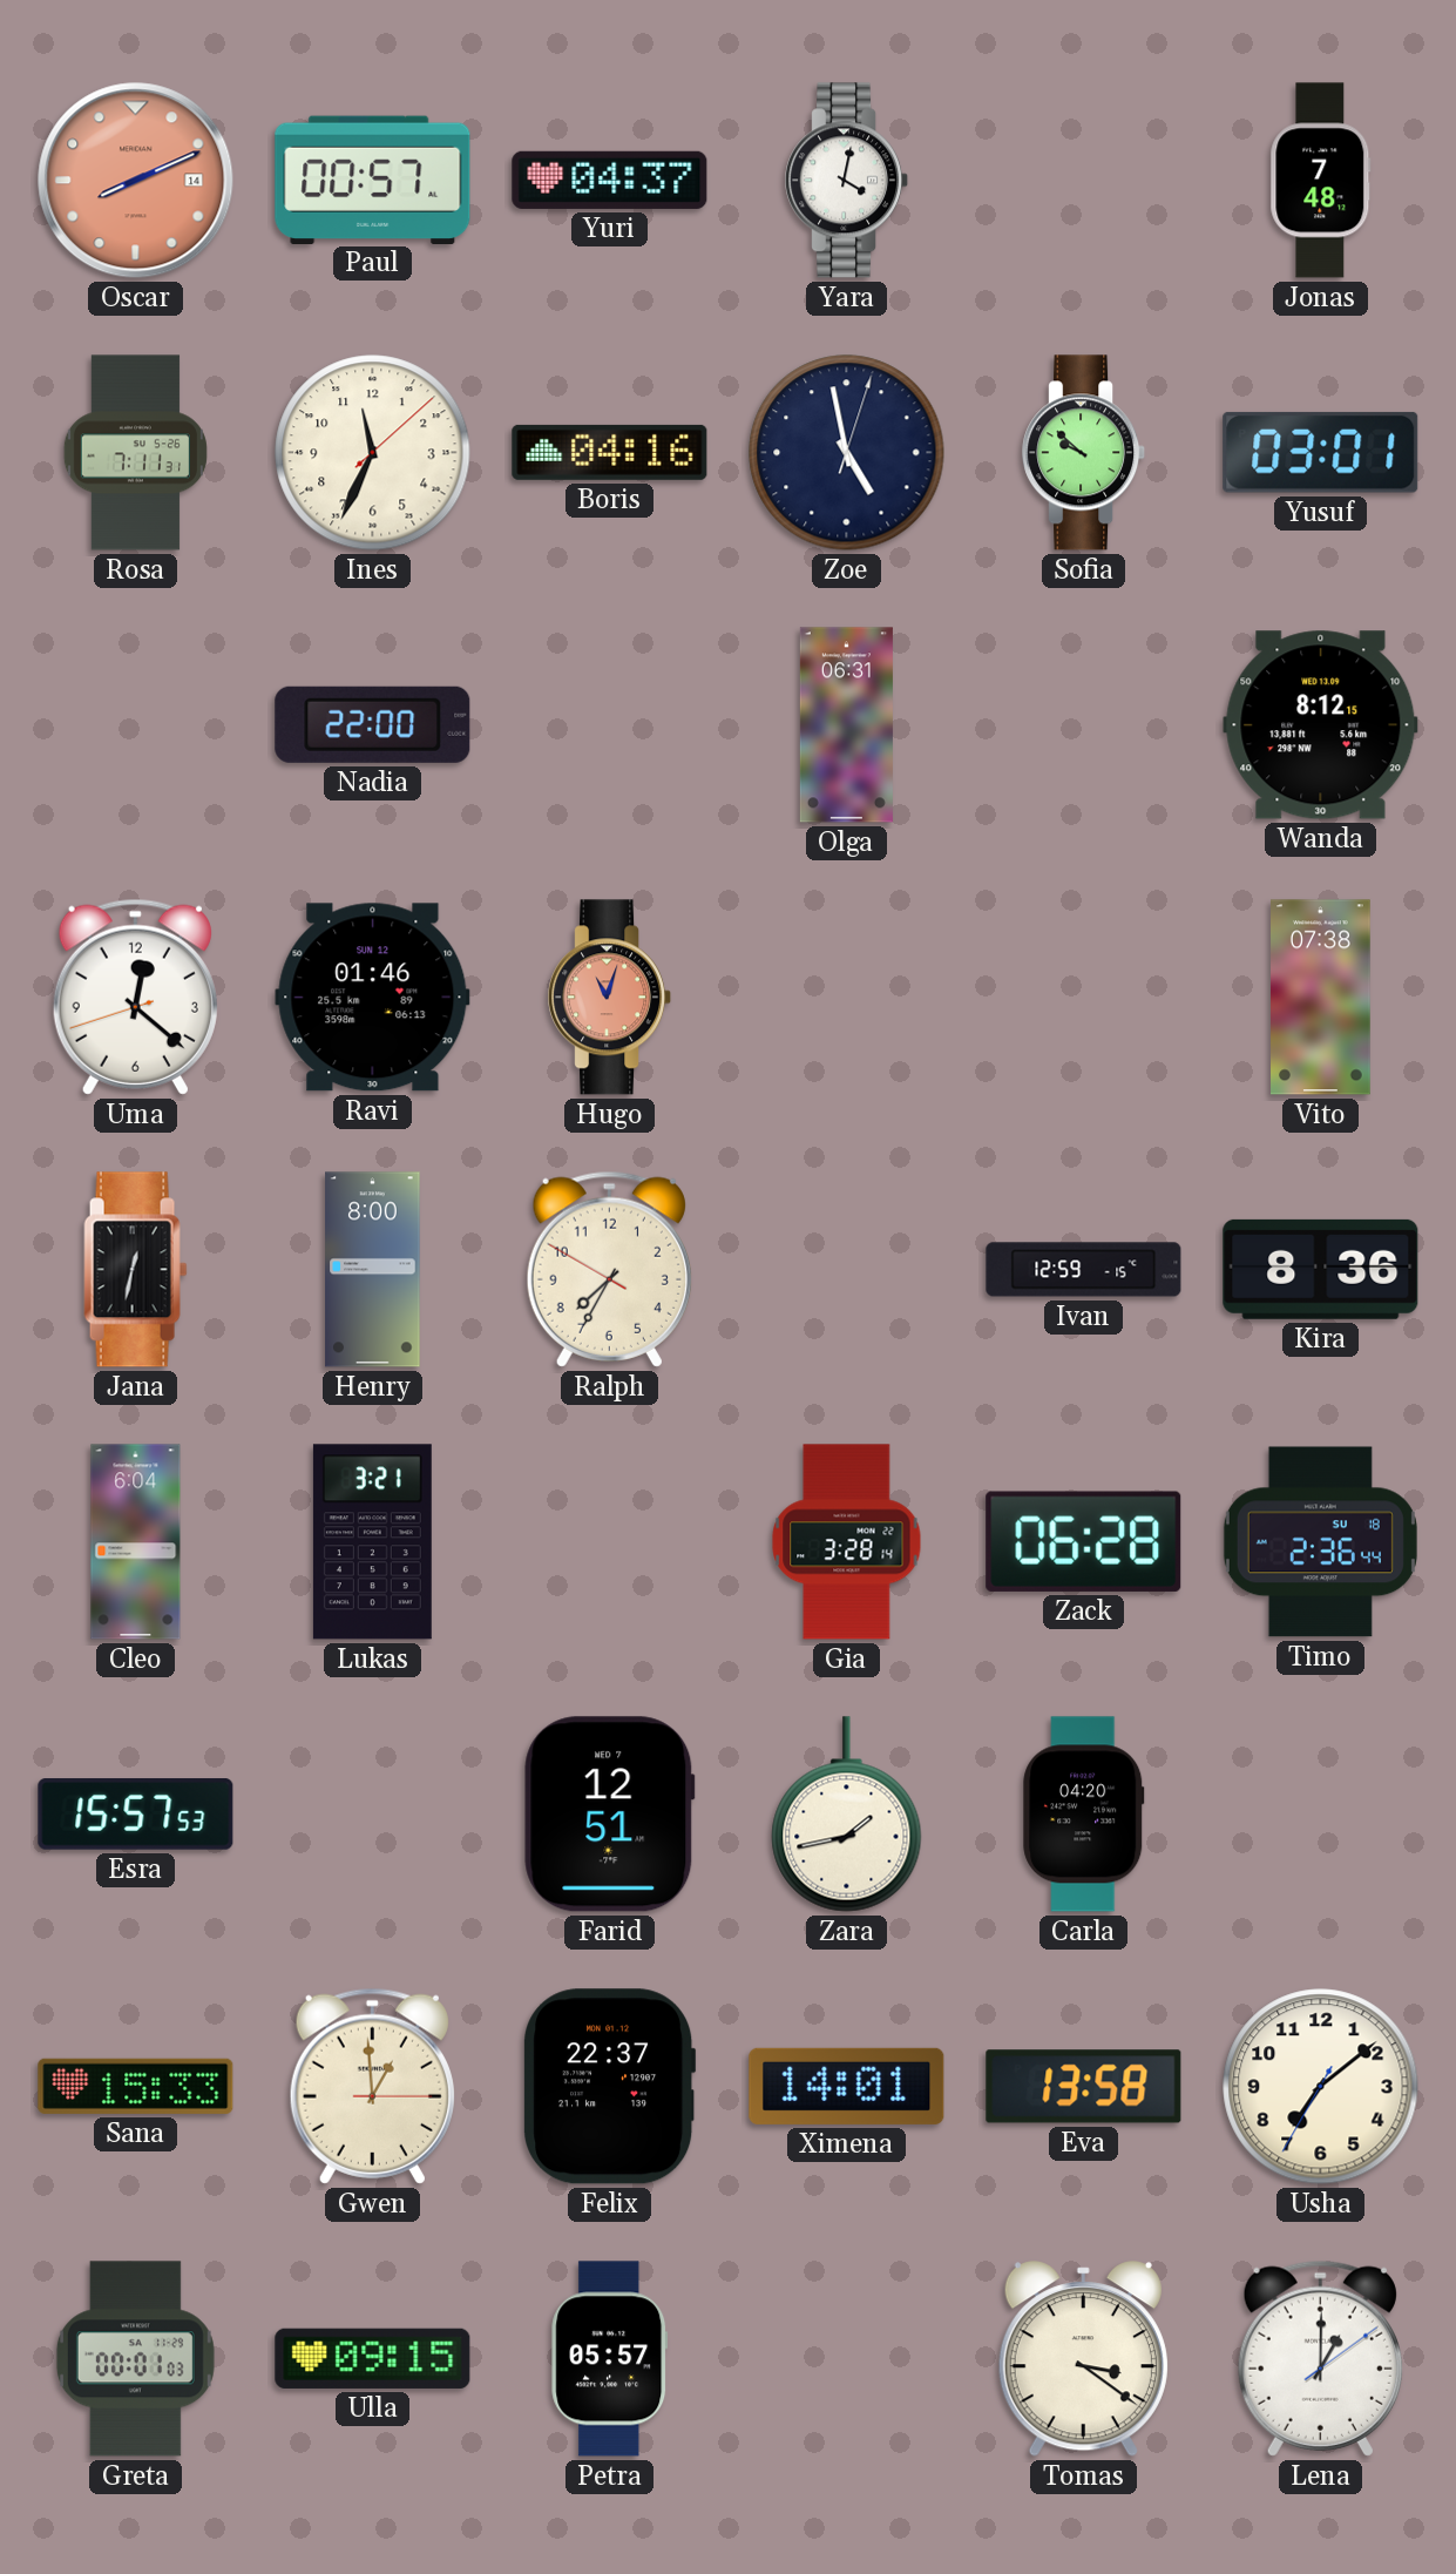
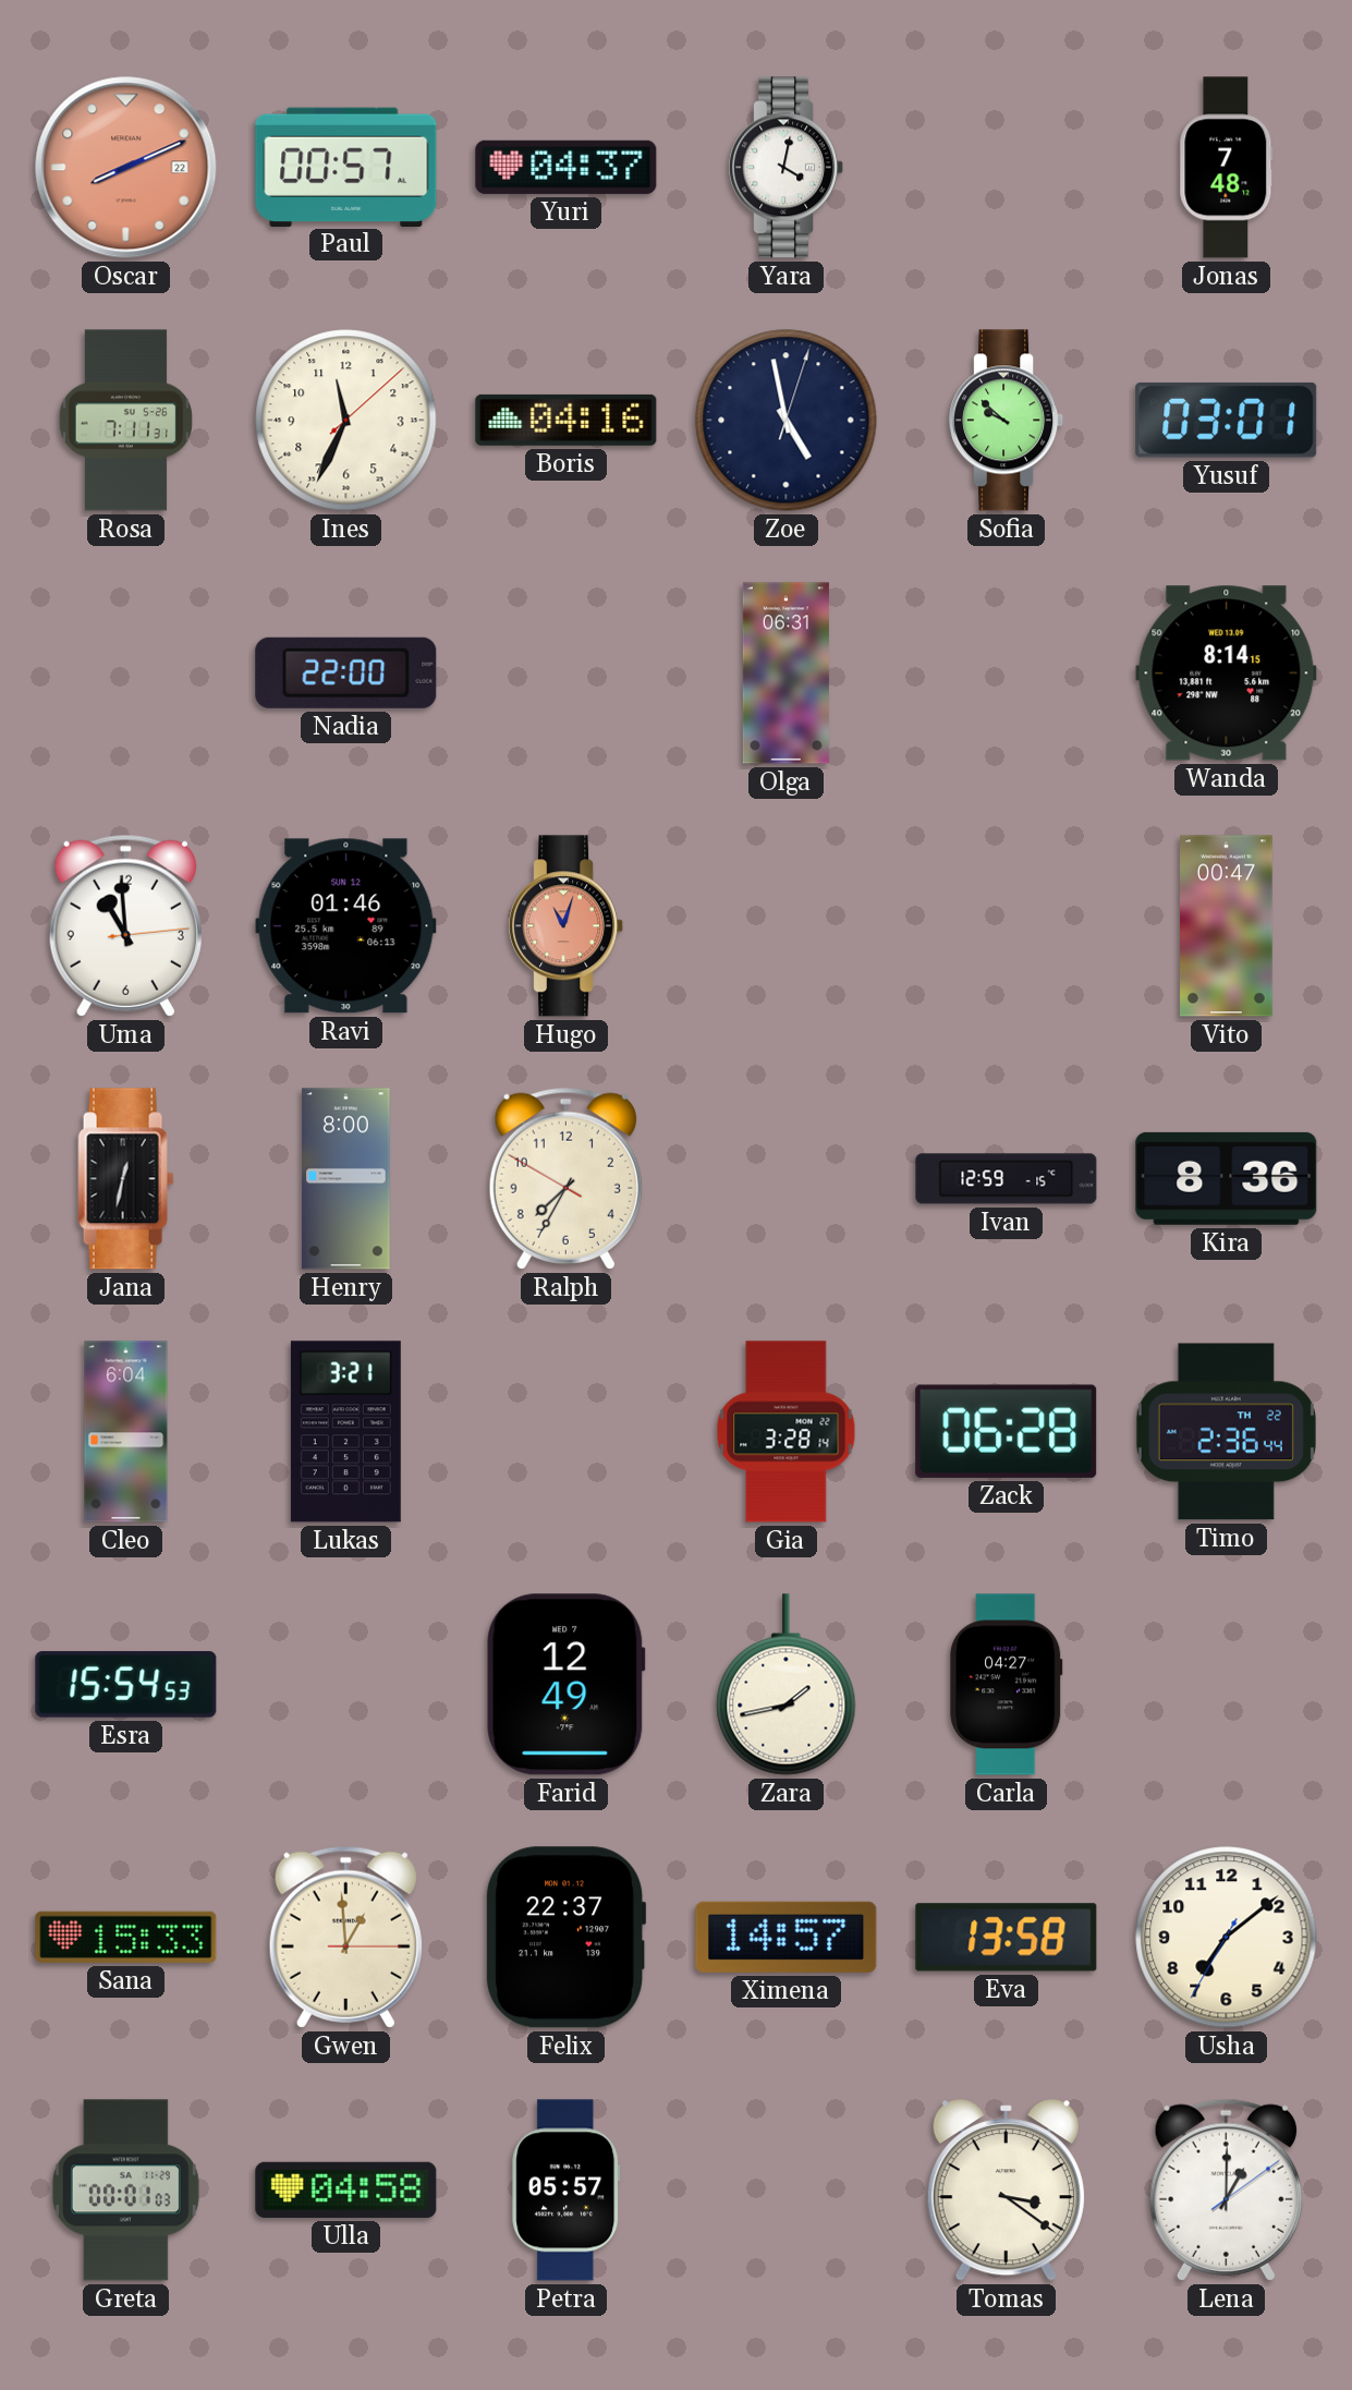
Oscar date: 14 -> 22
Wanda: 8:12 -> 8:14
Uma: 12:21 -> 10:59
Vito: 07:38 -> 00:47
Timo date: SU 18 -> TH 22
Esra: 15:57 -> 15:54
Farid: 12:51 -> 12:49
Carla: 04:20 -> 04:27
Ximena: 14:01 -> 14:57
Ulla: 09:15 -> 04:58
